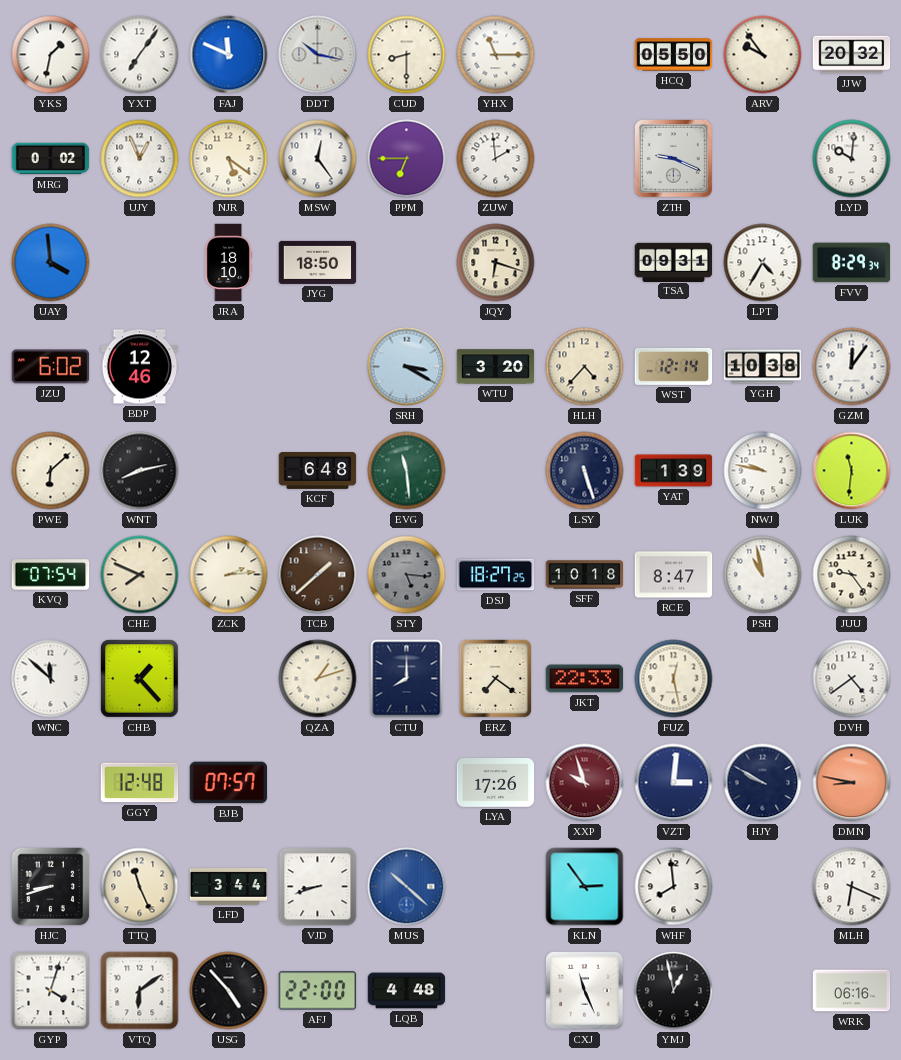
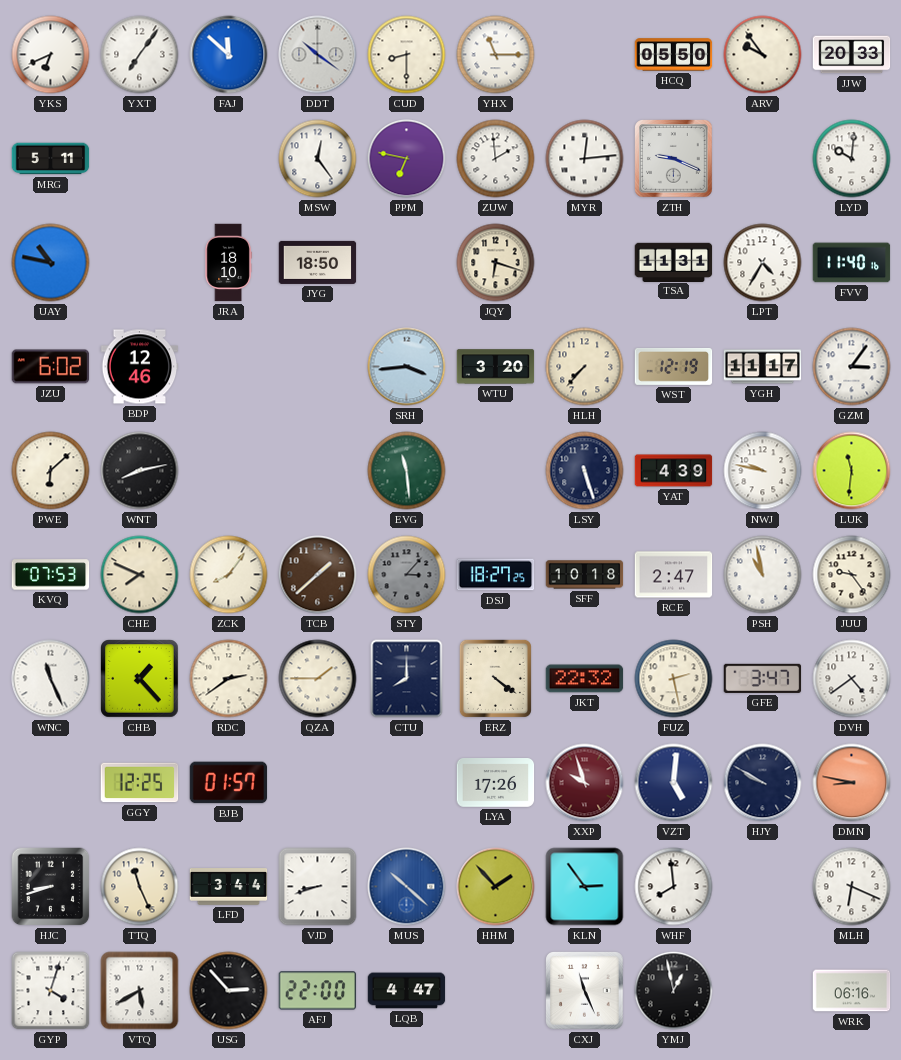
YKS: 1:32 -> 6:41
FAJ: 11:49 -> 11:52
DDT: 10:17 -> 10:21
JJW: 20:32 -> 20:33
MRG: 0:02 -> 5:11
UJY: 12:56 -> none
NJR: 5:21 -> none
PPM: 6:45 -> 6:47
MYR: none -> 12:14
UAY: 3:59 -> 10:47
TSA: 09:31 -> 11:31
FVV: 8:29 -> 11:40
SRH: 3:20 -> 3:44
HLH: 4:37 -> 7:37
WST: 12:14 -> 12:19
YGH: 10:38 -> 11:17
GZM: 12:06 -> 3:06
KCF: 6:48 -> none
YAT: 1:39 -> 4:39
KVQ: 07:54 -> 07:53
ZCK: 2:14 -> 8:06
STY: 5:16 -> 3:07
RCE: 8:47 -> 2:47
WNC: 11:52 -> 11:26
RDC: none -> 2:39
QZA: 1:12 -> 1:45
ERZ: 7:21 -> 4:21
JKT: 22:33 -> 22:32
FUZ: 12:28 -> 2:28
GFE: none -> 3:47
GGY: 12:48 -> 12:25
BJB: 07:57 -> 01:57
VZT: 3:01 -> 5:01
HHM: none -> 1:53
VTQ: 6:09 -> 5:40
USG: 4:53 -> 2:53
LQB: 4:48 -> 4:47
